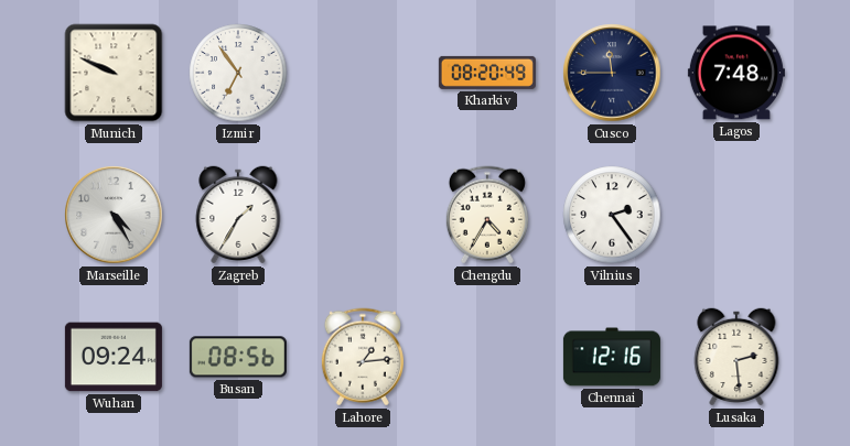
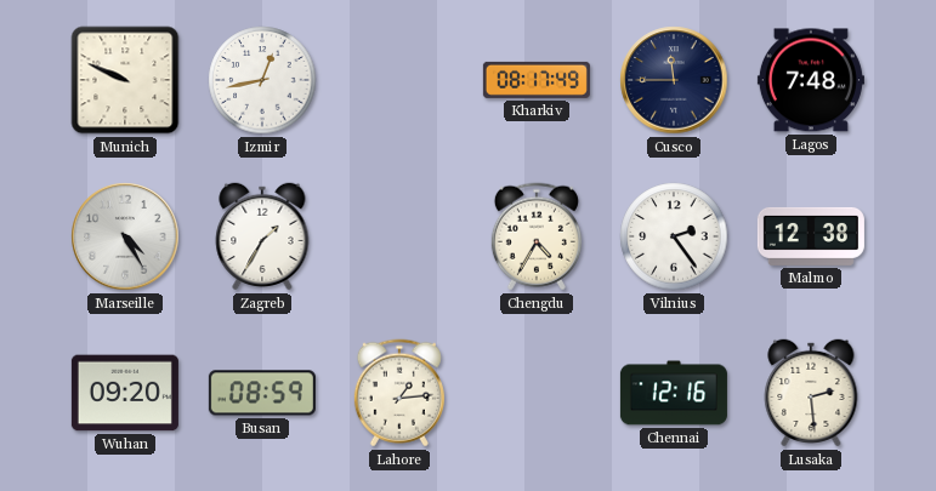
Izmir: 6:54 -> 12:43
Kharkiv: 08:20 -> 08:17
Malmo: none -> 12:38
Wuhan: 09:24 -> 09:20
Busan: 08:56 -> 08:59
